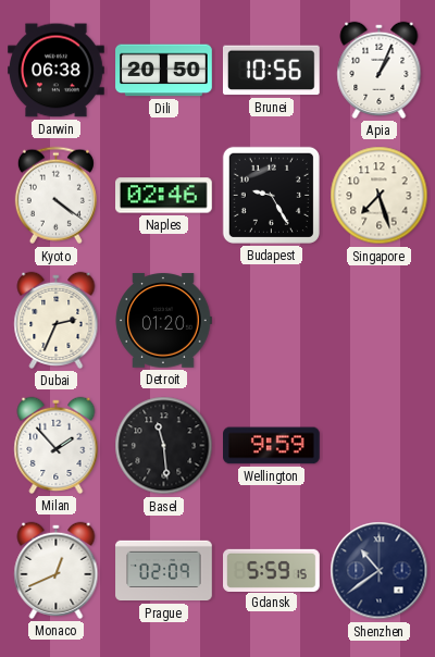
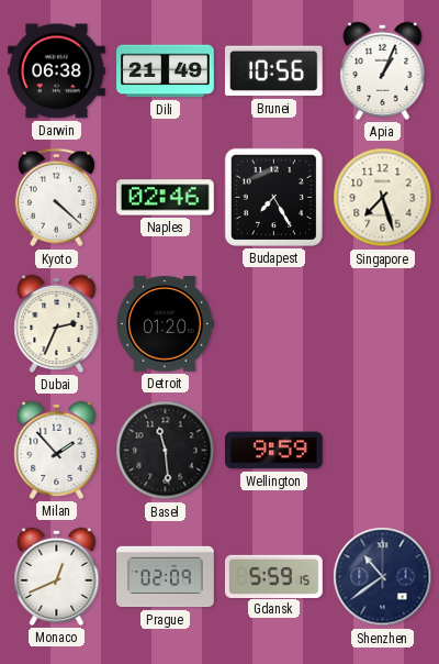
Dili: 20:50 -> 21:49
Kyoto: 4:21 -> 4:22
Budapest: 9:25 -> 7:25
